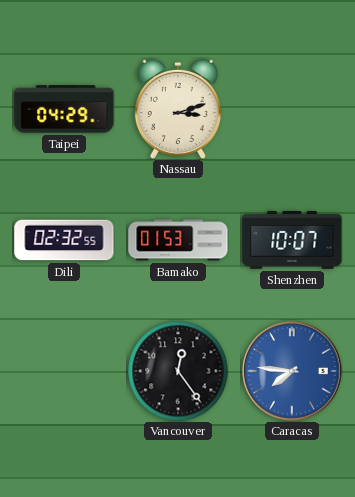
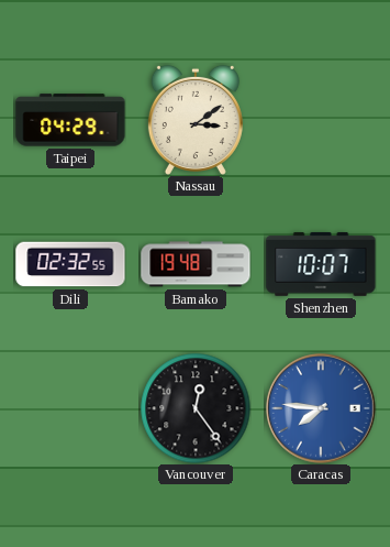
Nassau: 3:12 -> 3:09
Bamako: 01:53 -> 19:48
